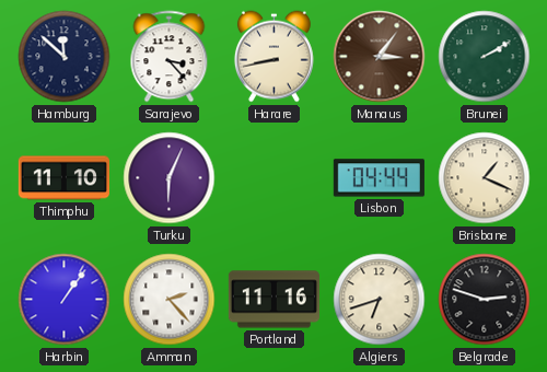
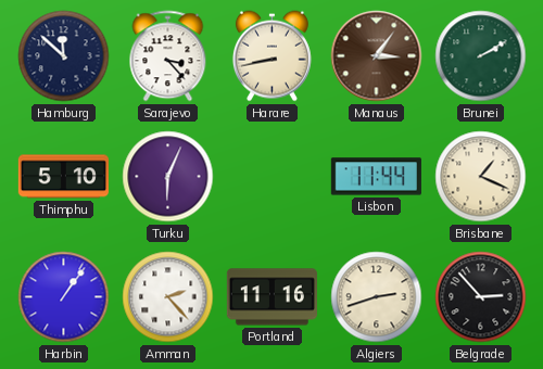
Thimphu: 11:10 -> 5:10
Lisbon: 04:44 -> 11:44
Algiers: 6:42 -> 2:42
Belgrade: 2:48 -> 2:53
